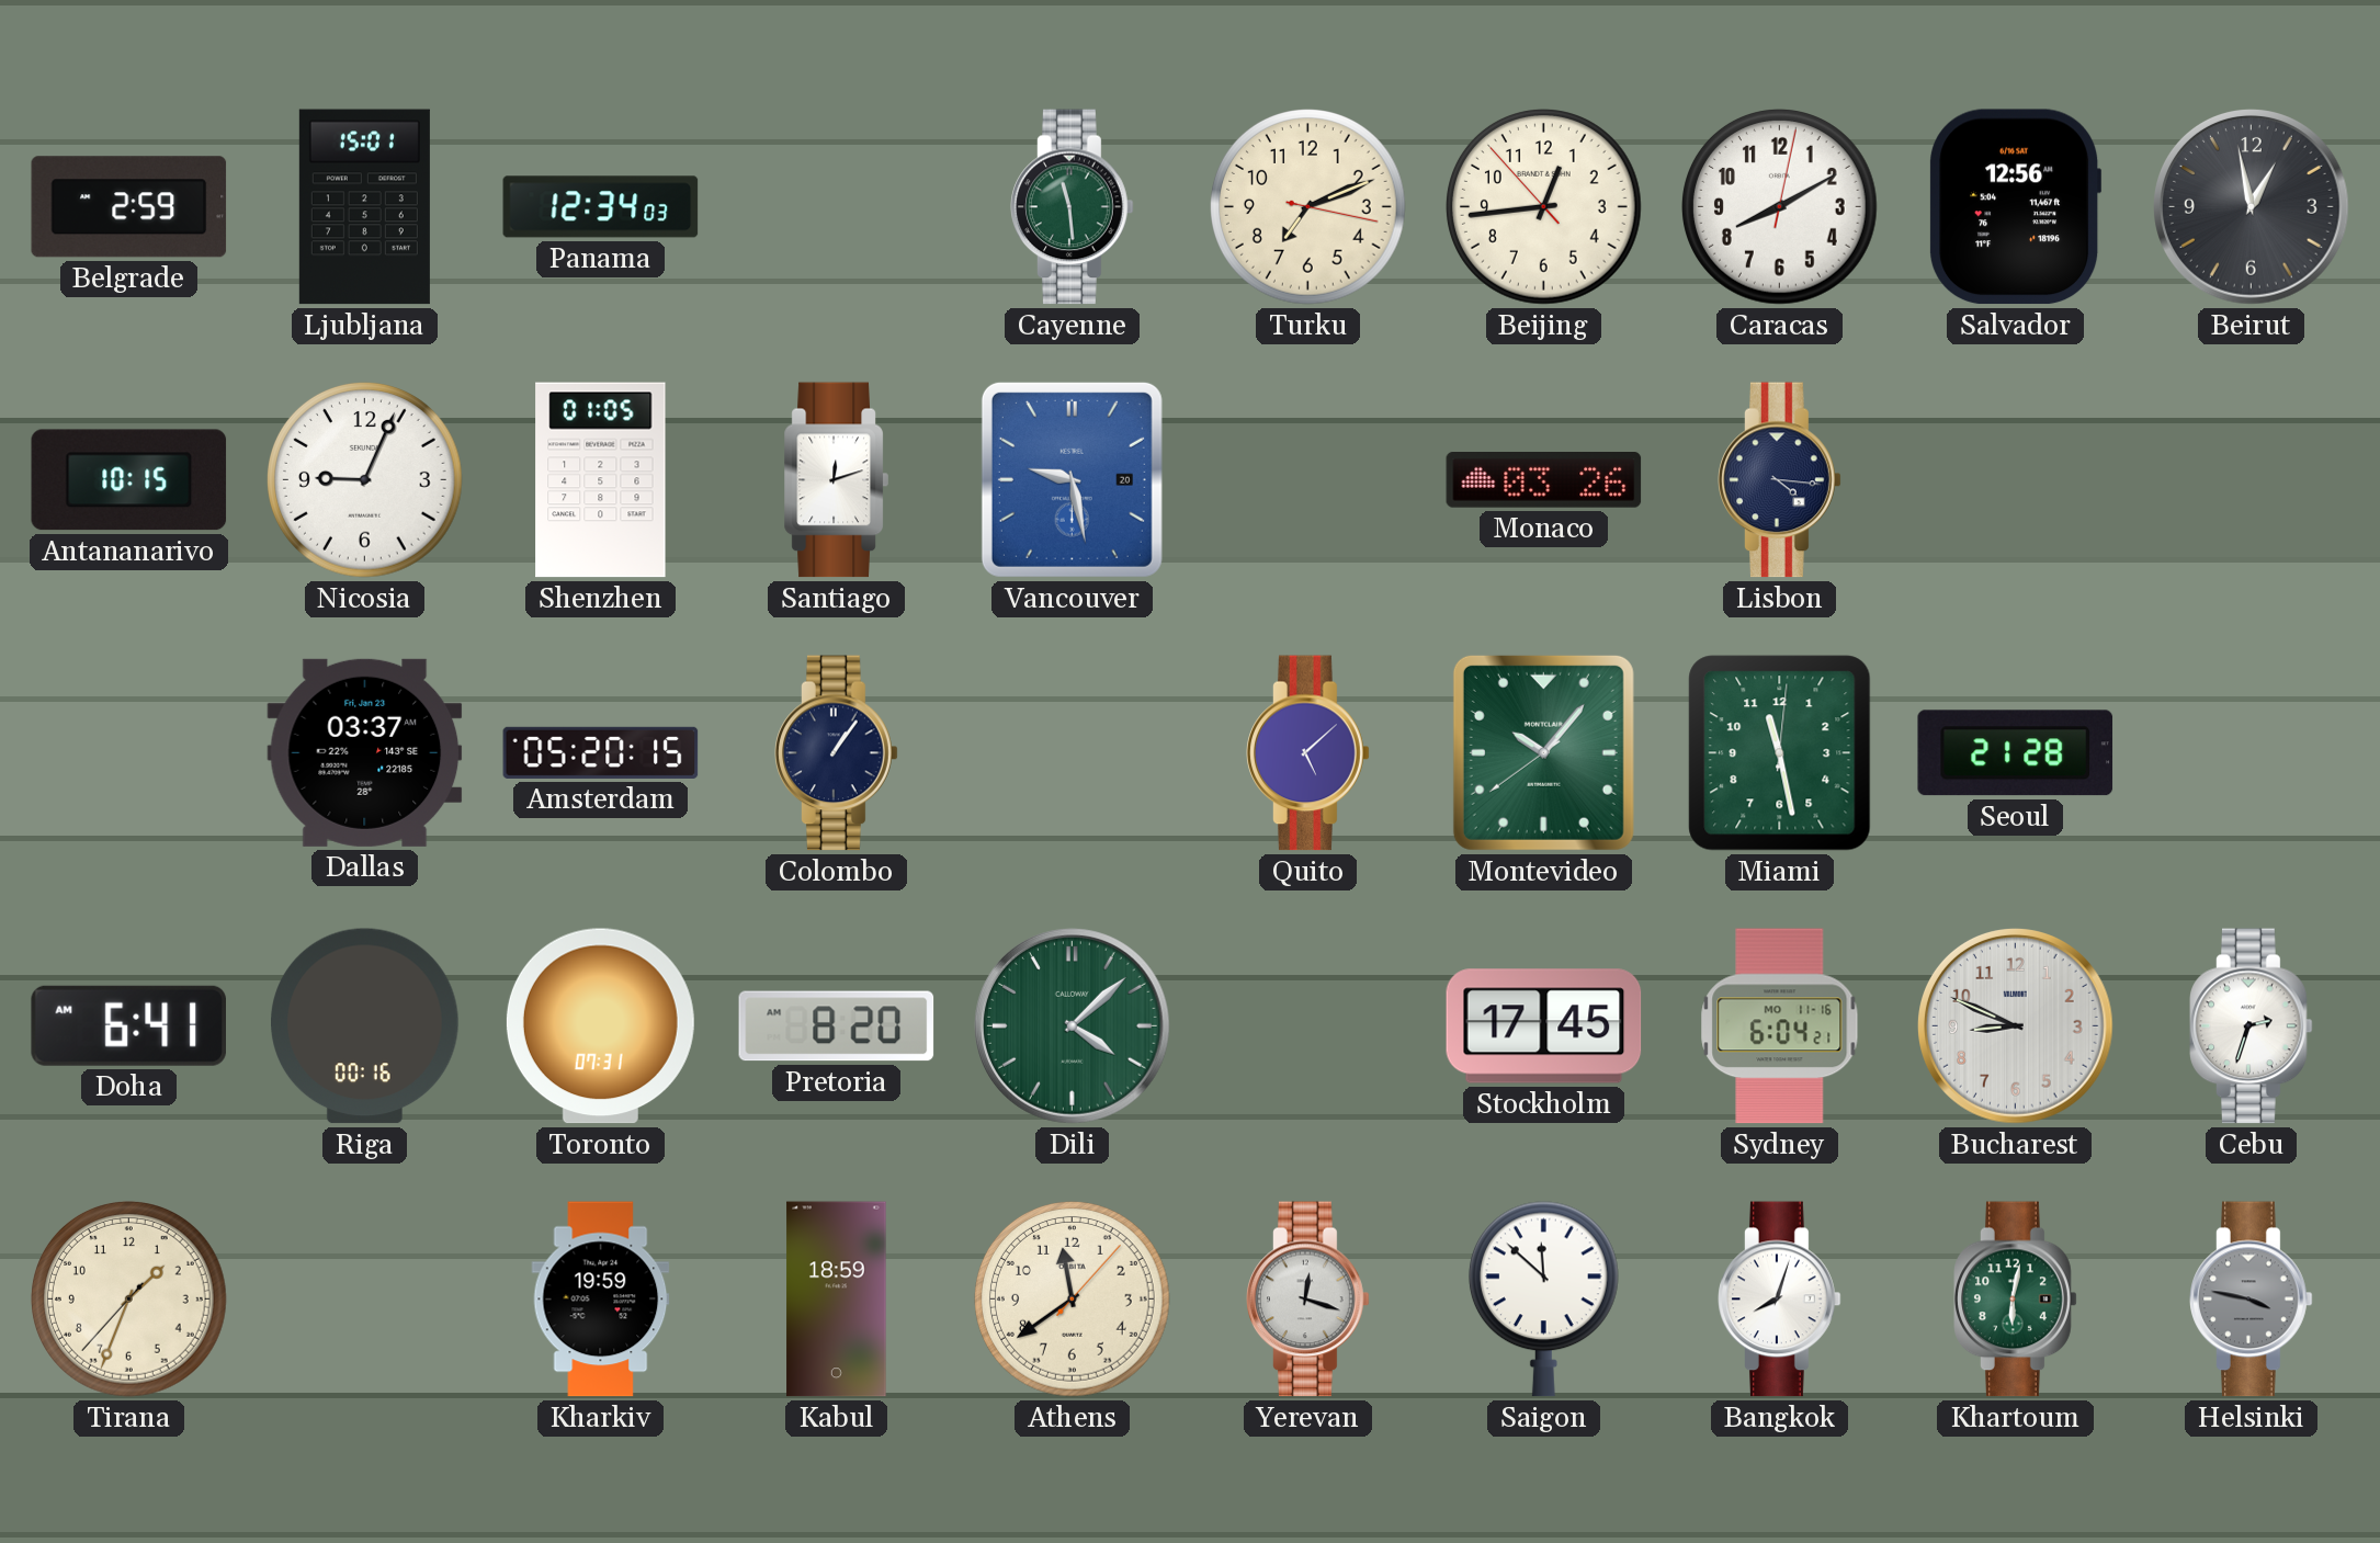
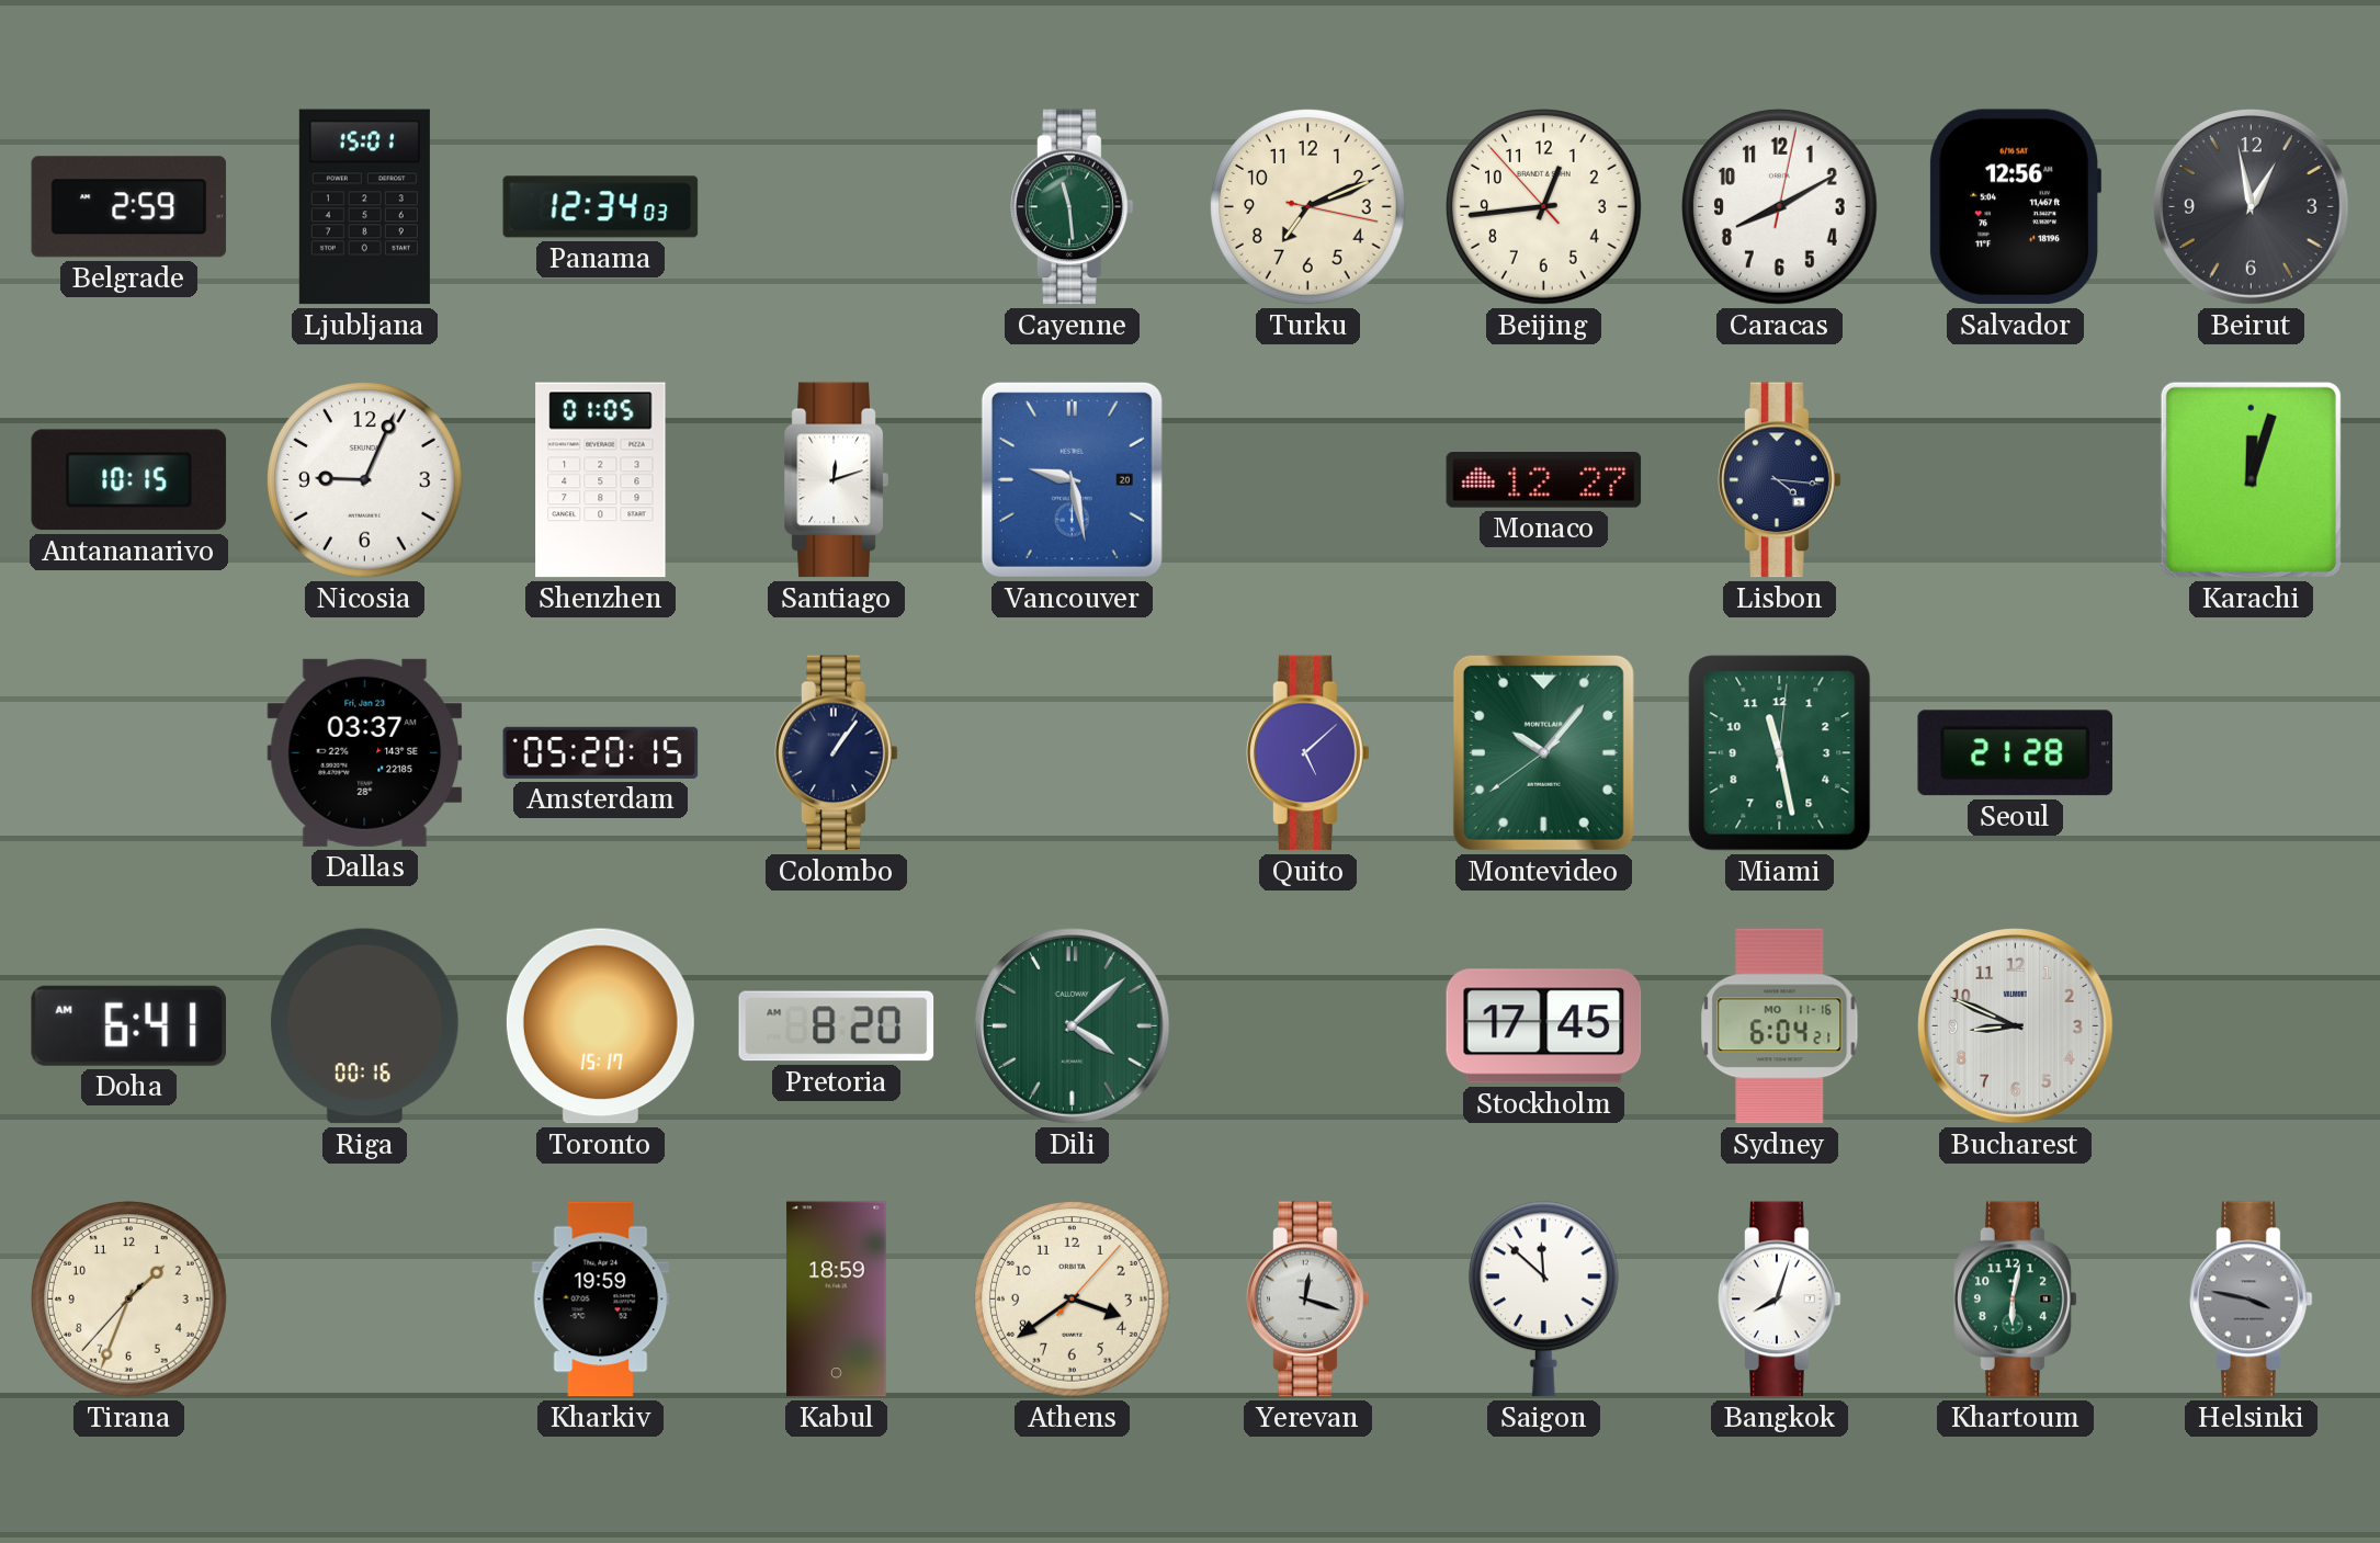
Monaco: 03:26 -> 12:27
Karachi: none -> 12:03
Toronto: 07:31 -> 15:17
Cebu: 2:33 -> none
Athens: 11:39 -> 3:39
